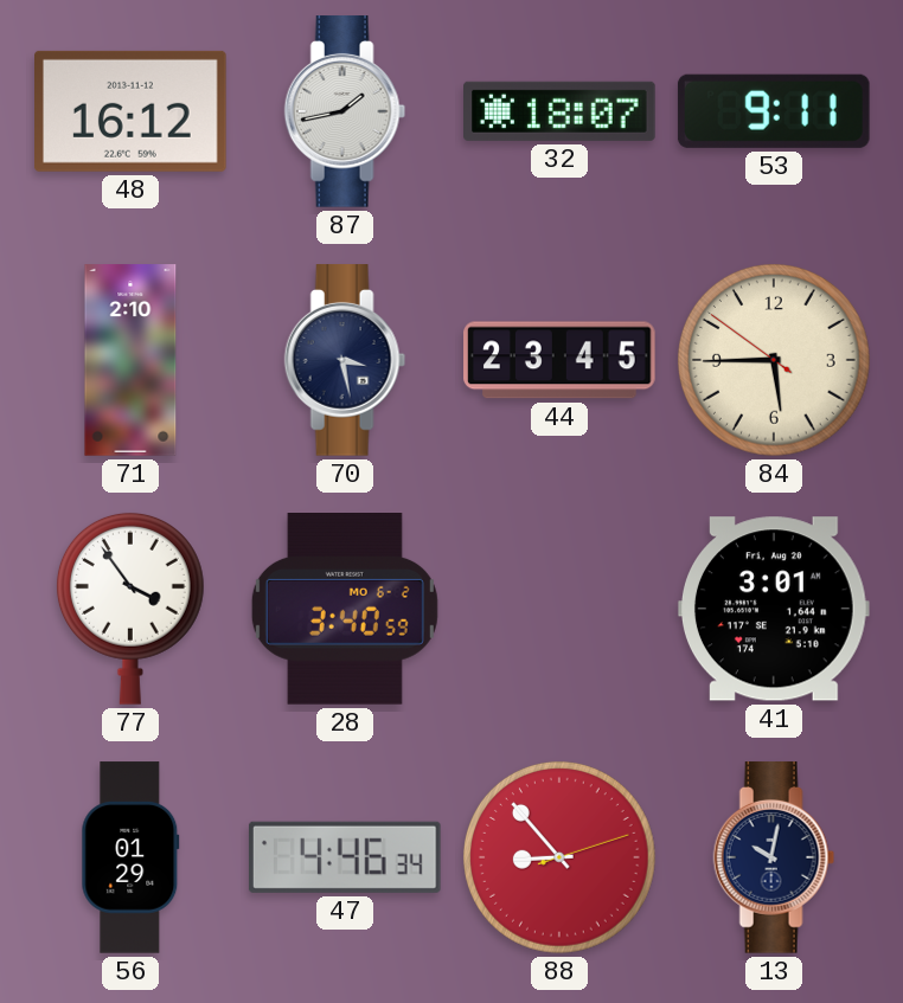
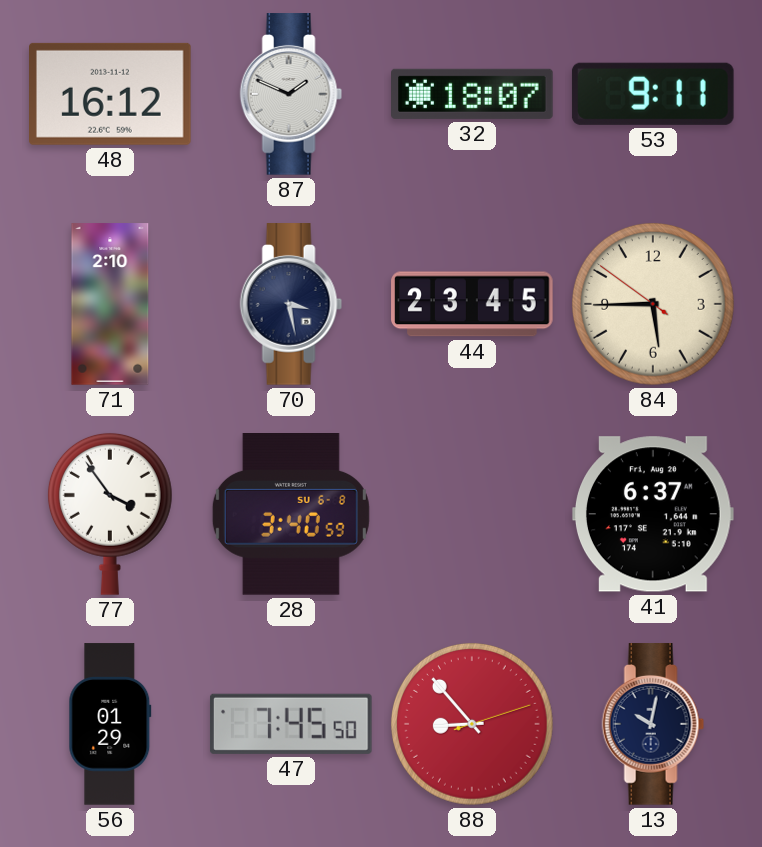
87: 1:43 -> 1:49
28 date: MO 6-2 -> SU 6-8
41: 3:01 -> 6:37
47: 4:46 -> 7:45
